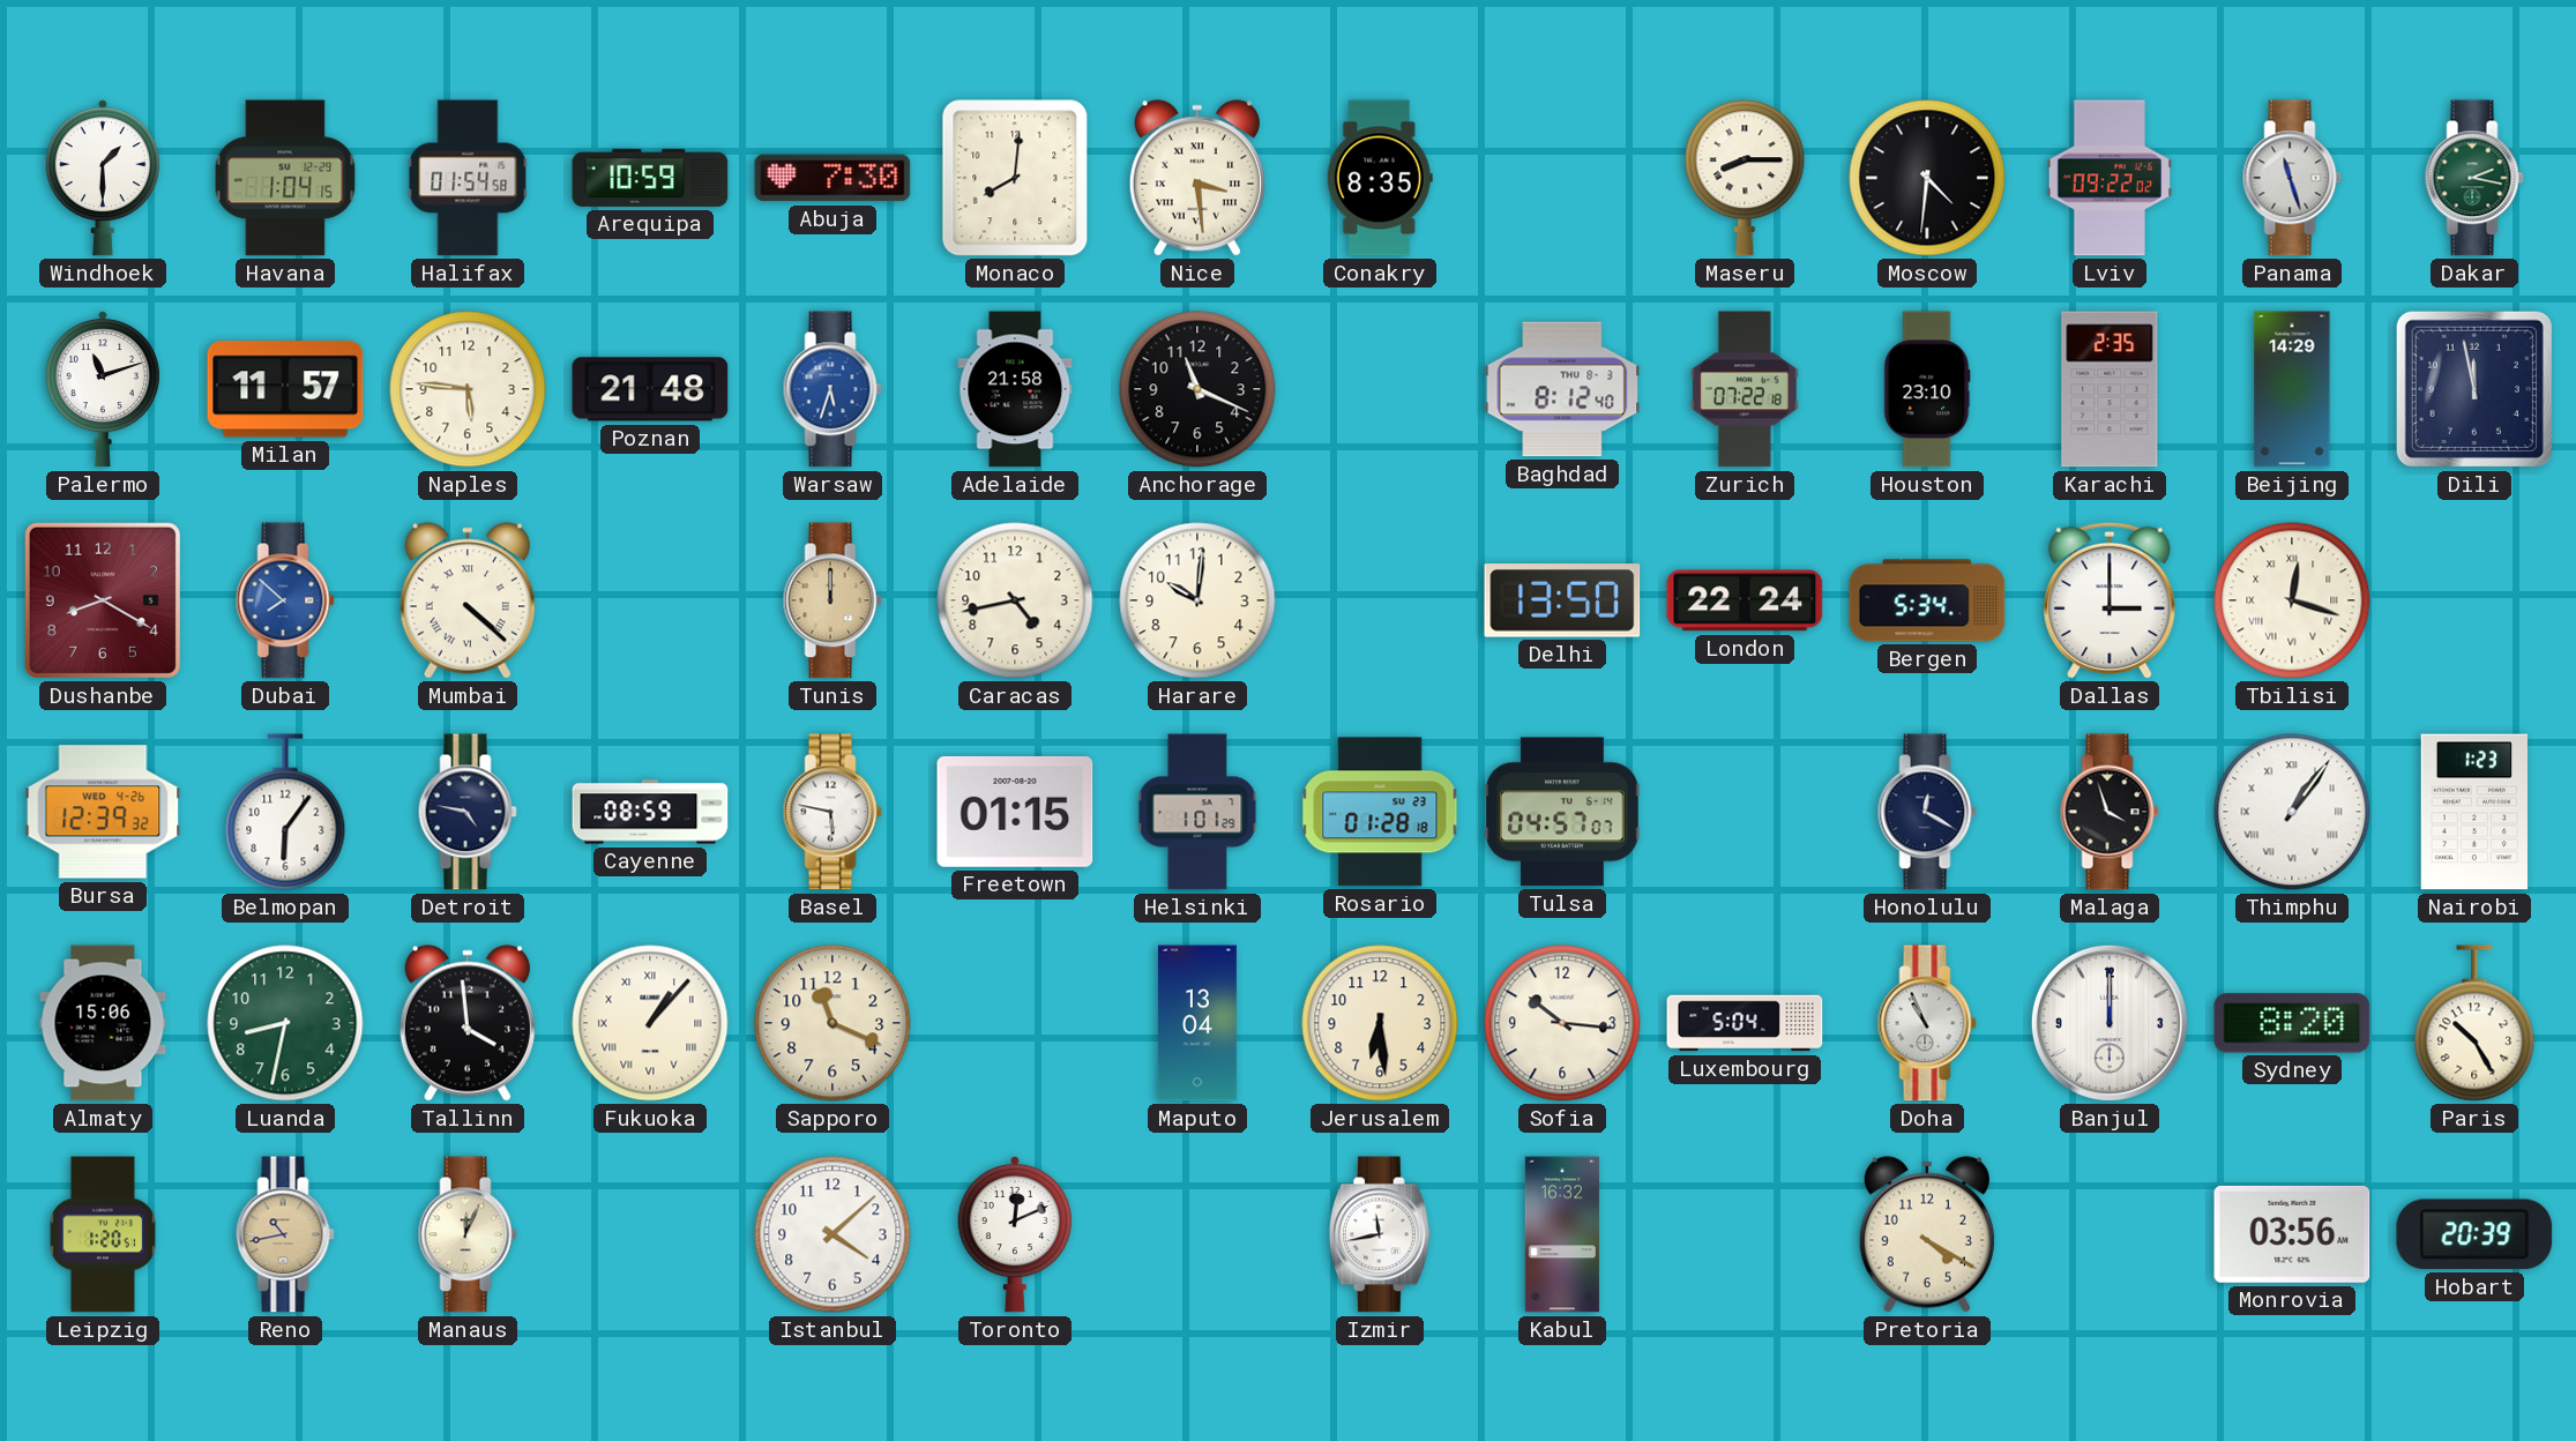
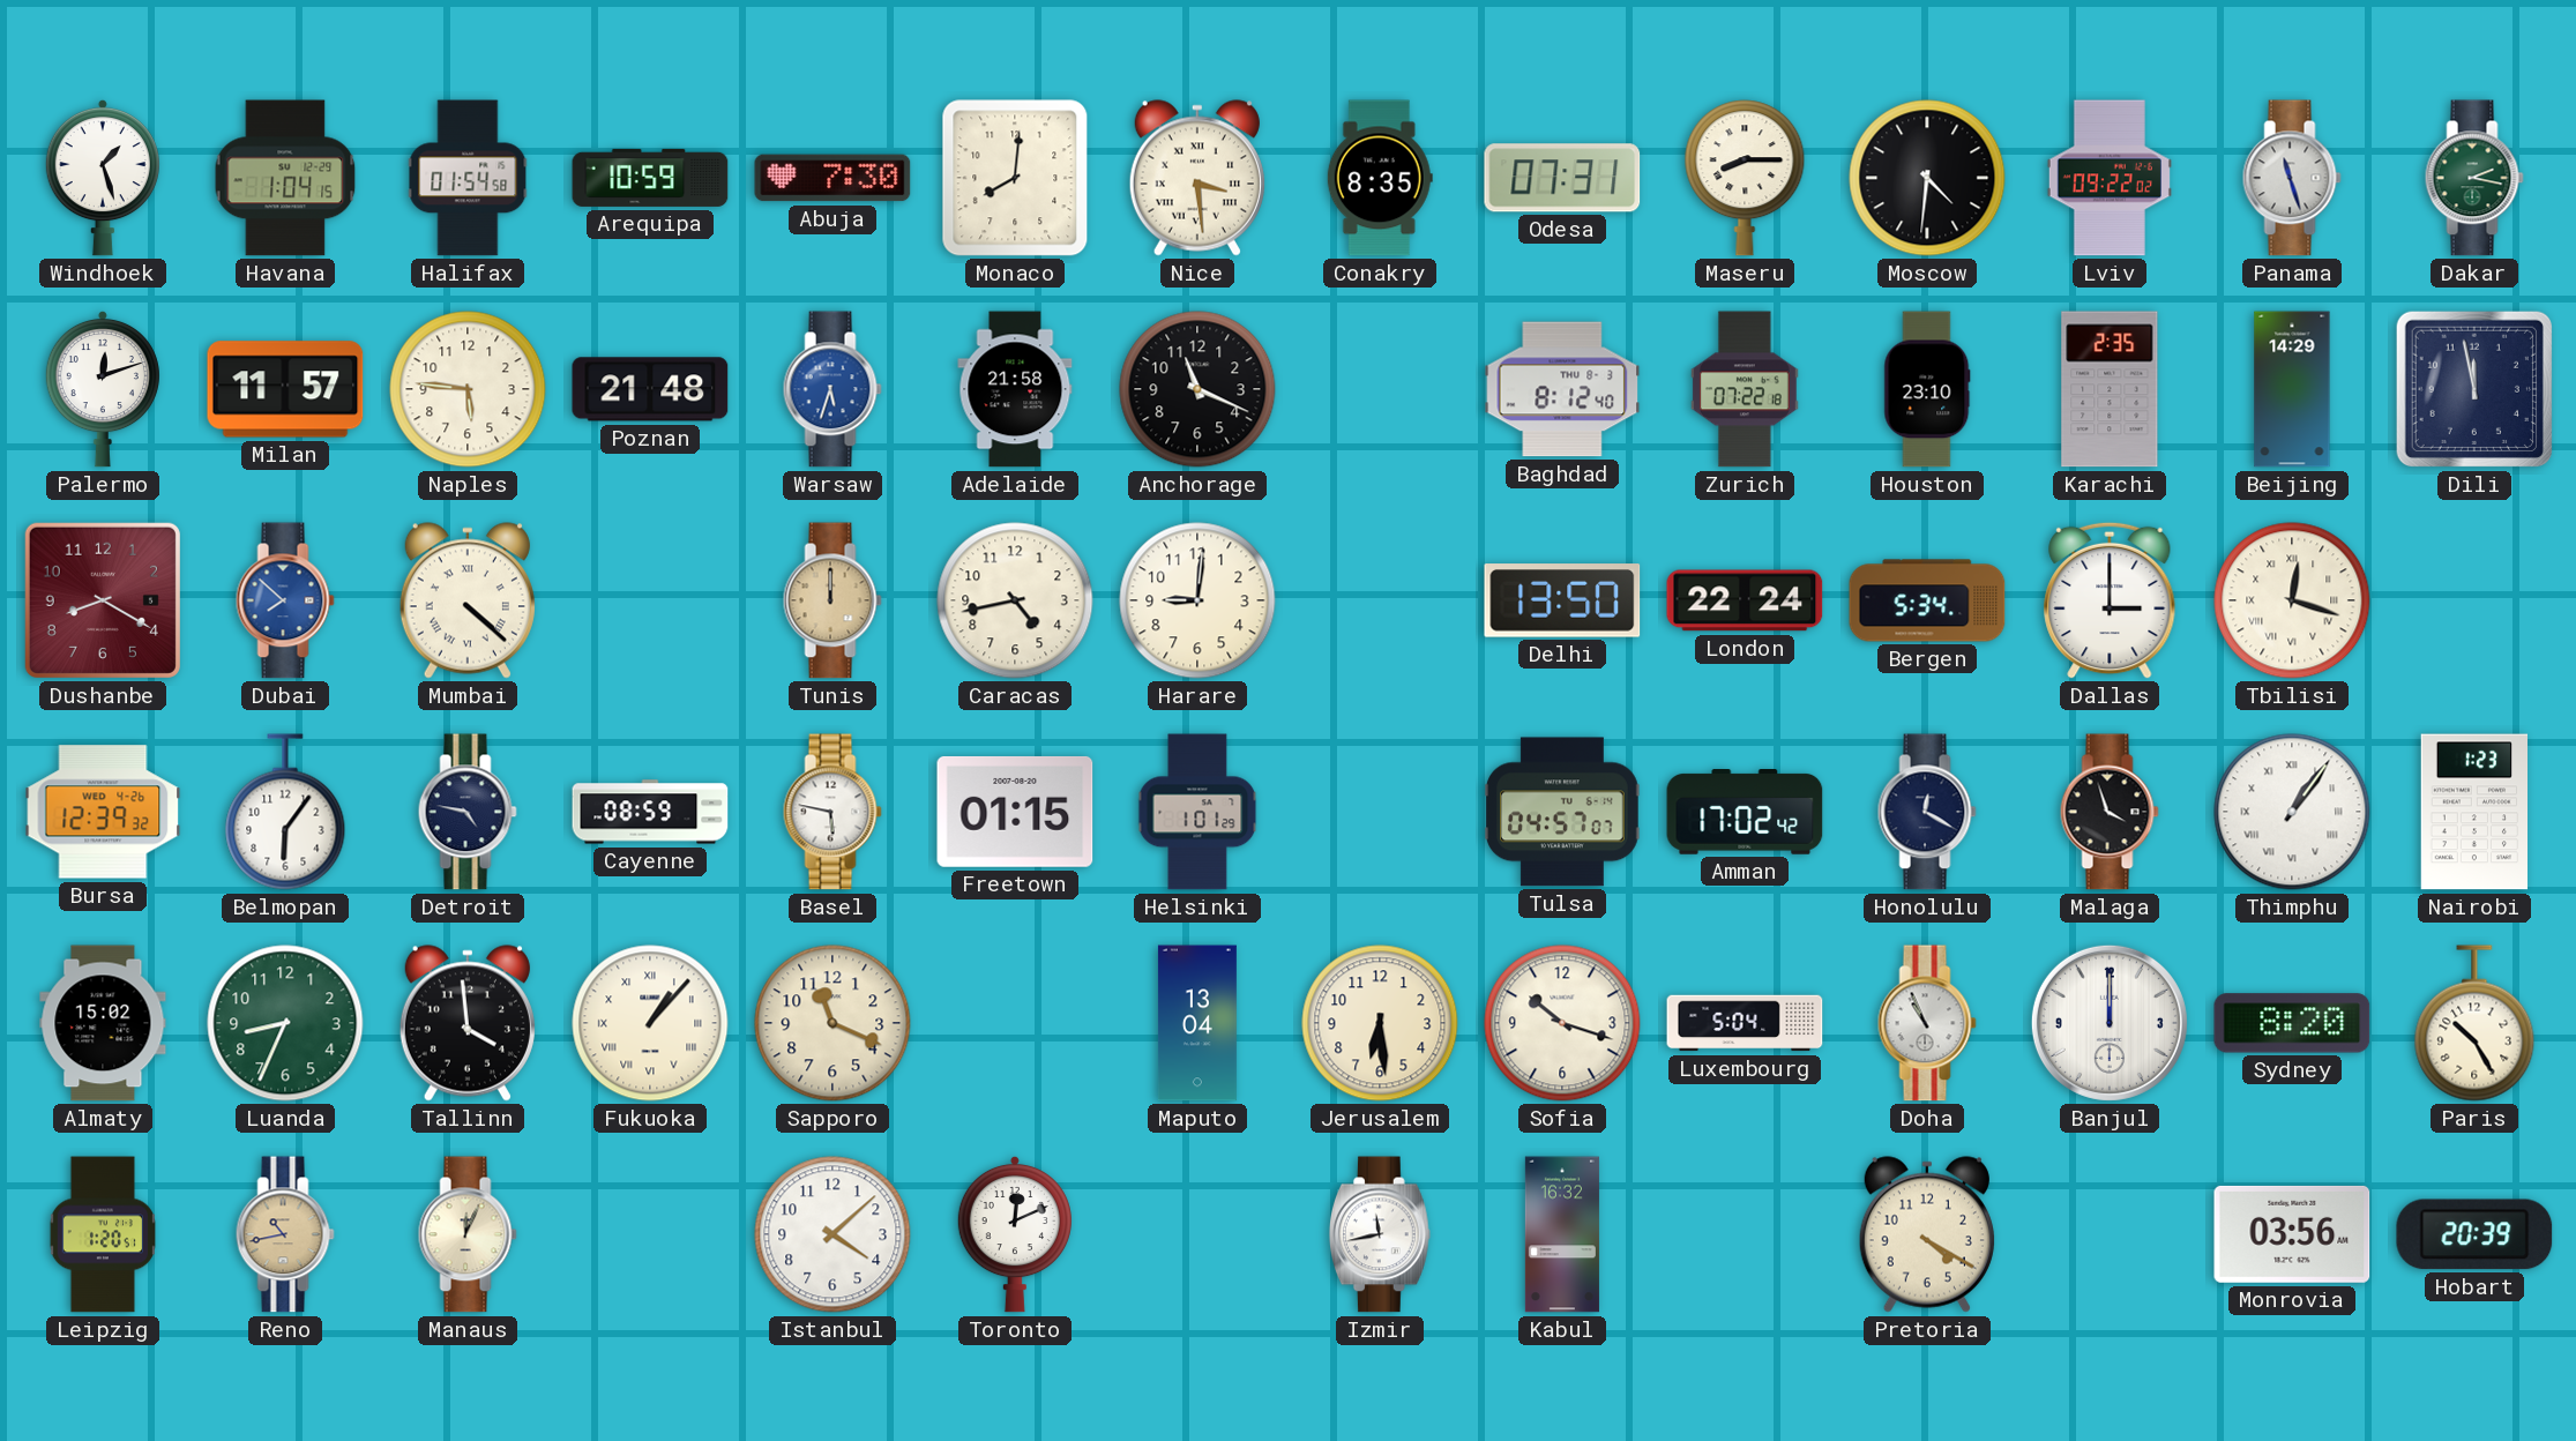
Windhoek: 1:30 -> 1:27
Odesa: none -> 07:31
Palermo: 11:12 -> 12:12
Harare: 10:01 -> 9:01
Rosario: 01:28 -> none
Amman: none -> 17:02
Almaty: 15:06 -> 15:02
Luanda: 8:32 -> 8:34
Sofia: 10:16 -> 10:18
